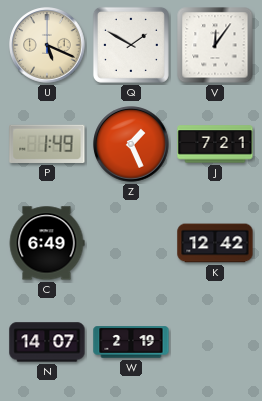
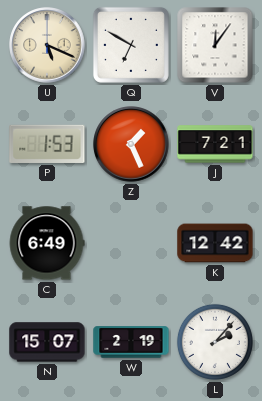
Q: 1:50 -> 6:50
P: 1:49 -> 1:53
N: 14:07 -> 15:07
L: none -> 2:07
